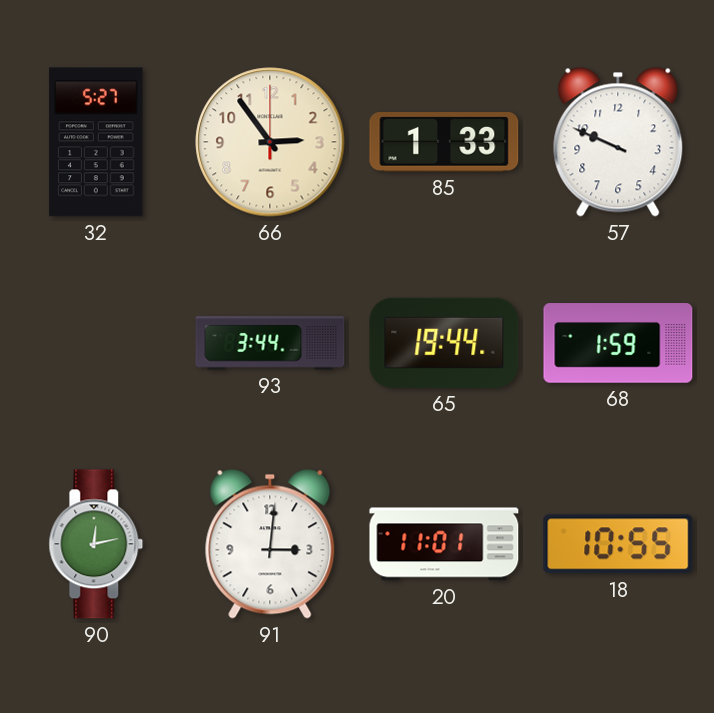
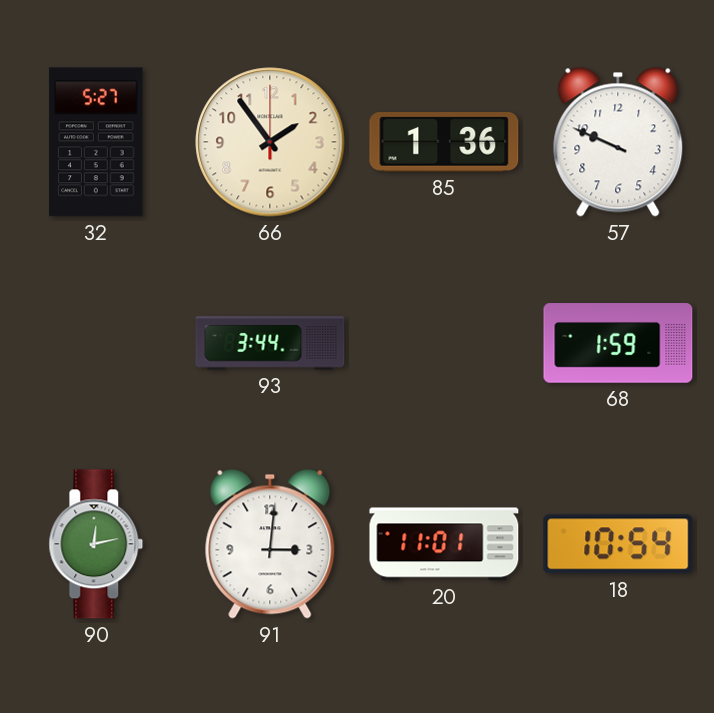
66: 2:54 -> 1:54
85: 1:33 -> 1:36
65: 19:44 -> none
18: 10:55 -> 10:54
